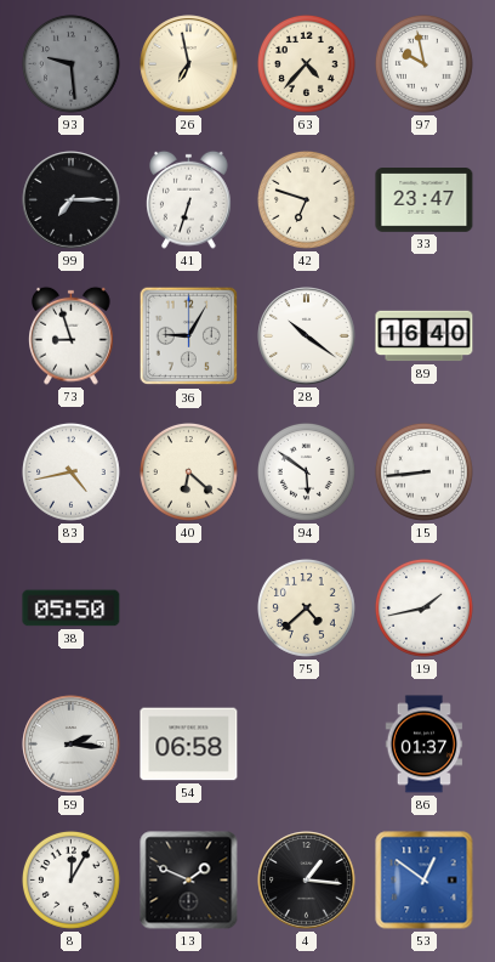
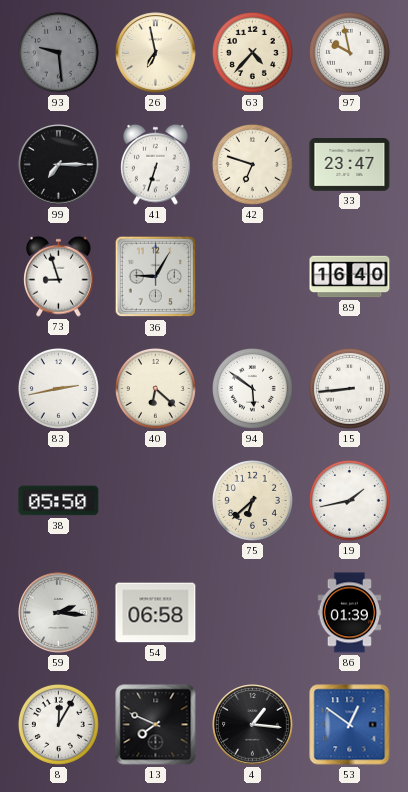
28: 10:21 -> none
83: 4:43 -> 2:43
75: 4:38 -> 6:38
86: 01:37 -> 01:39
13: 1:49 -> 7:49
